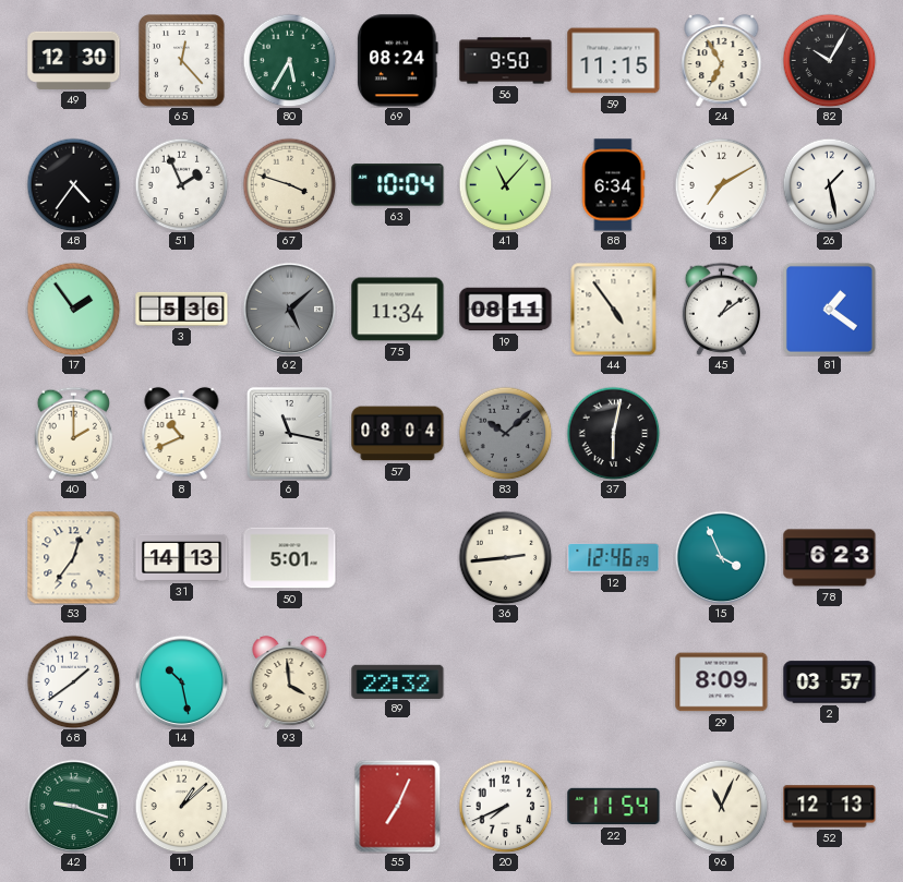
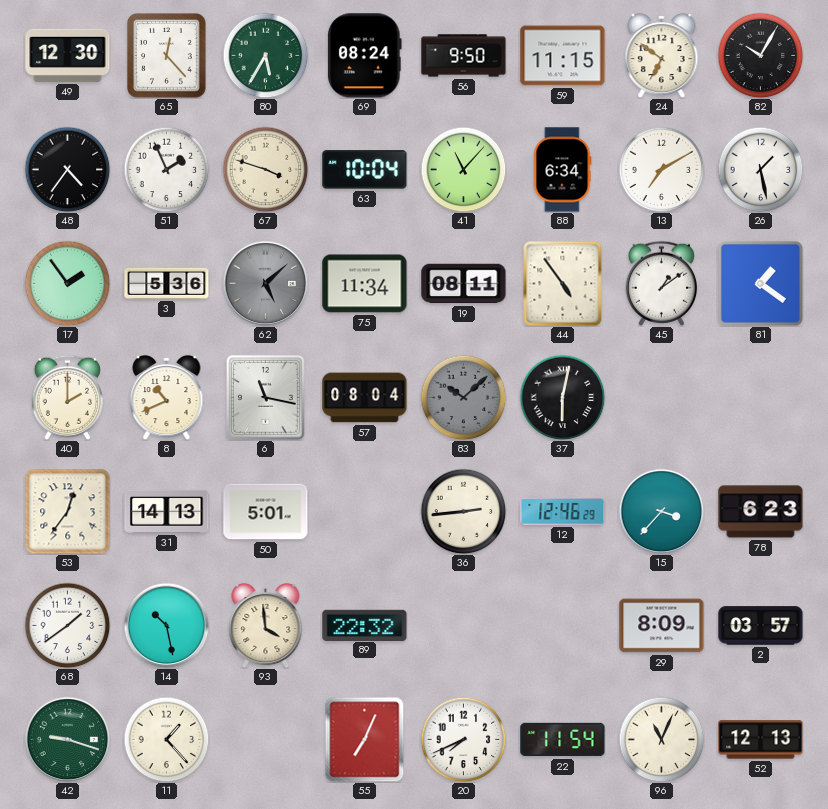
24: 6:55 -> 6:51
15: 3:56 -> 3:37
11: 1:08 -> 1:23
